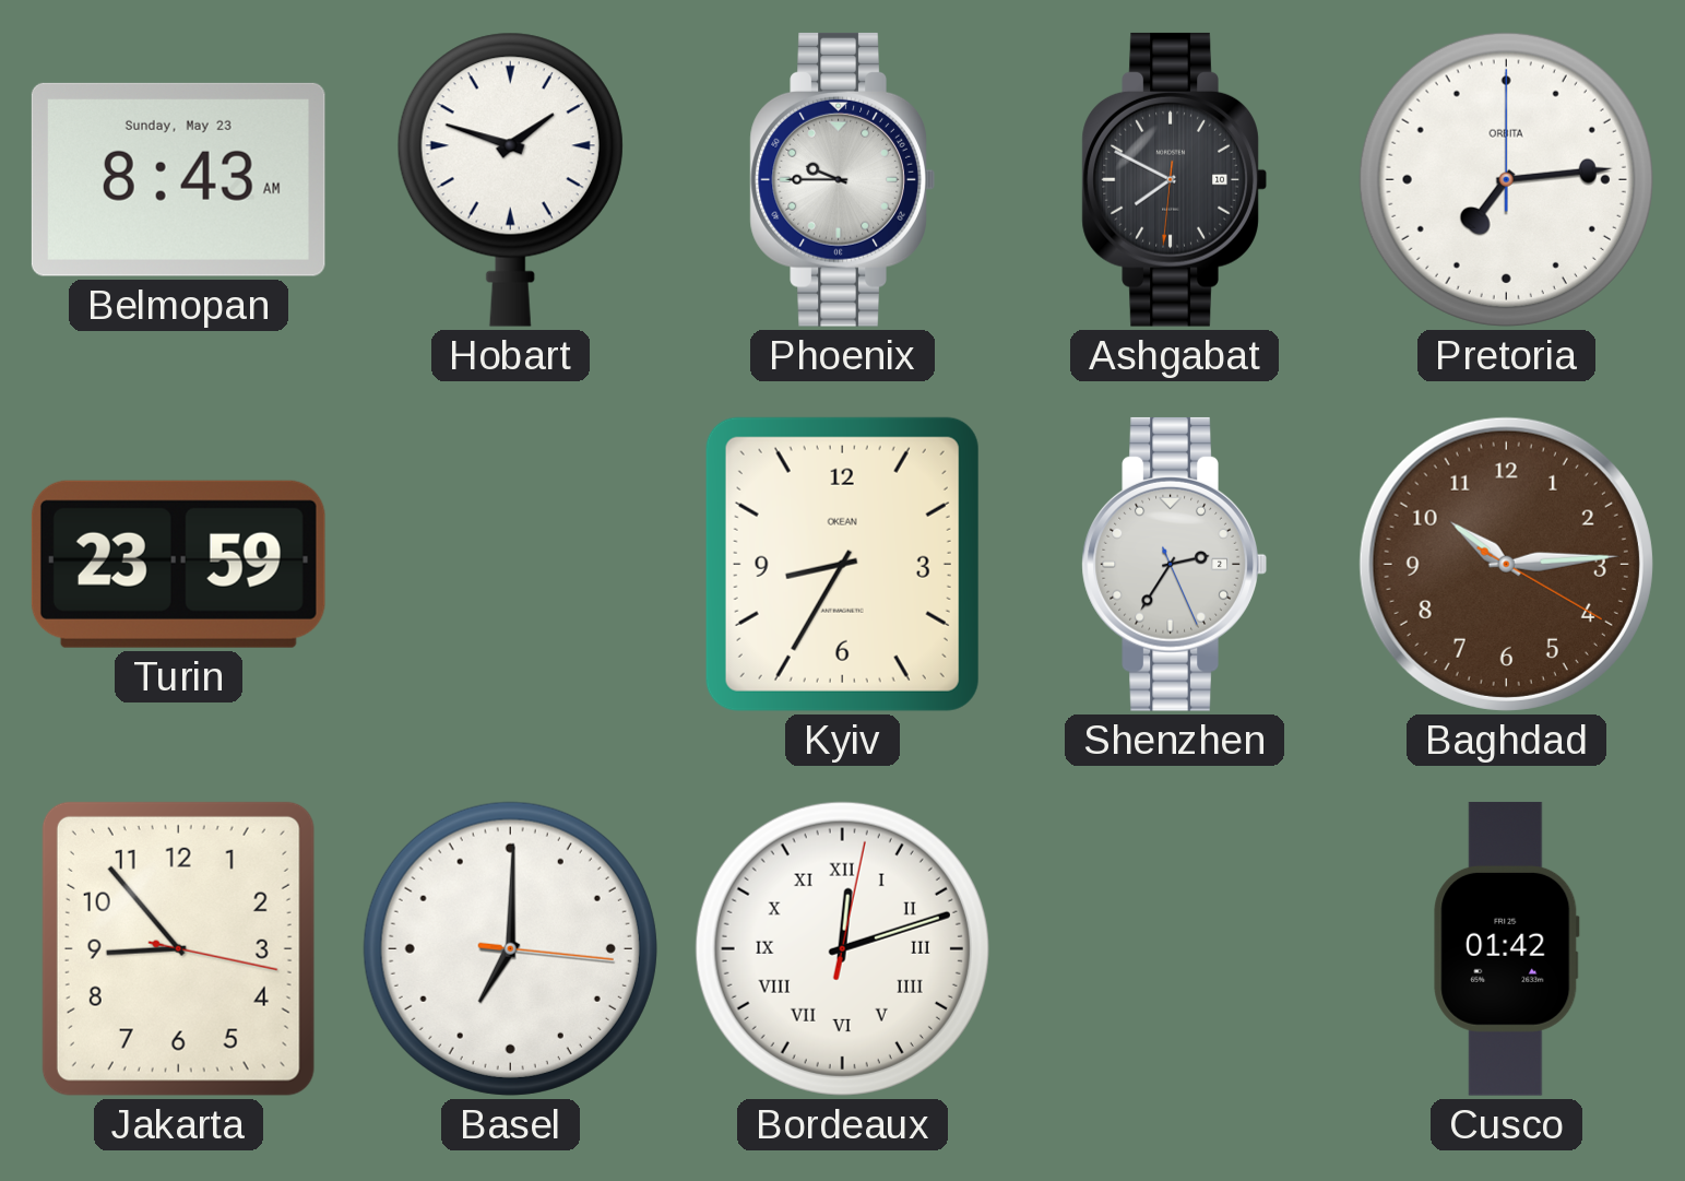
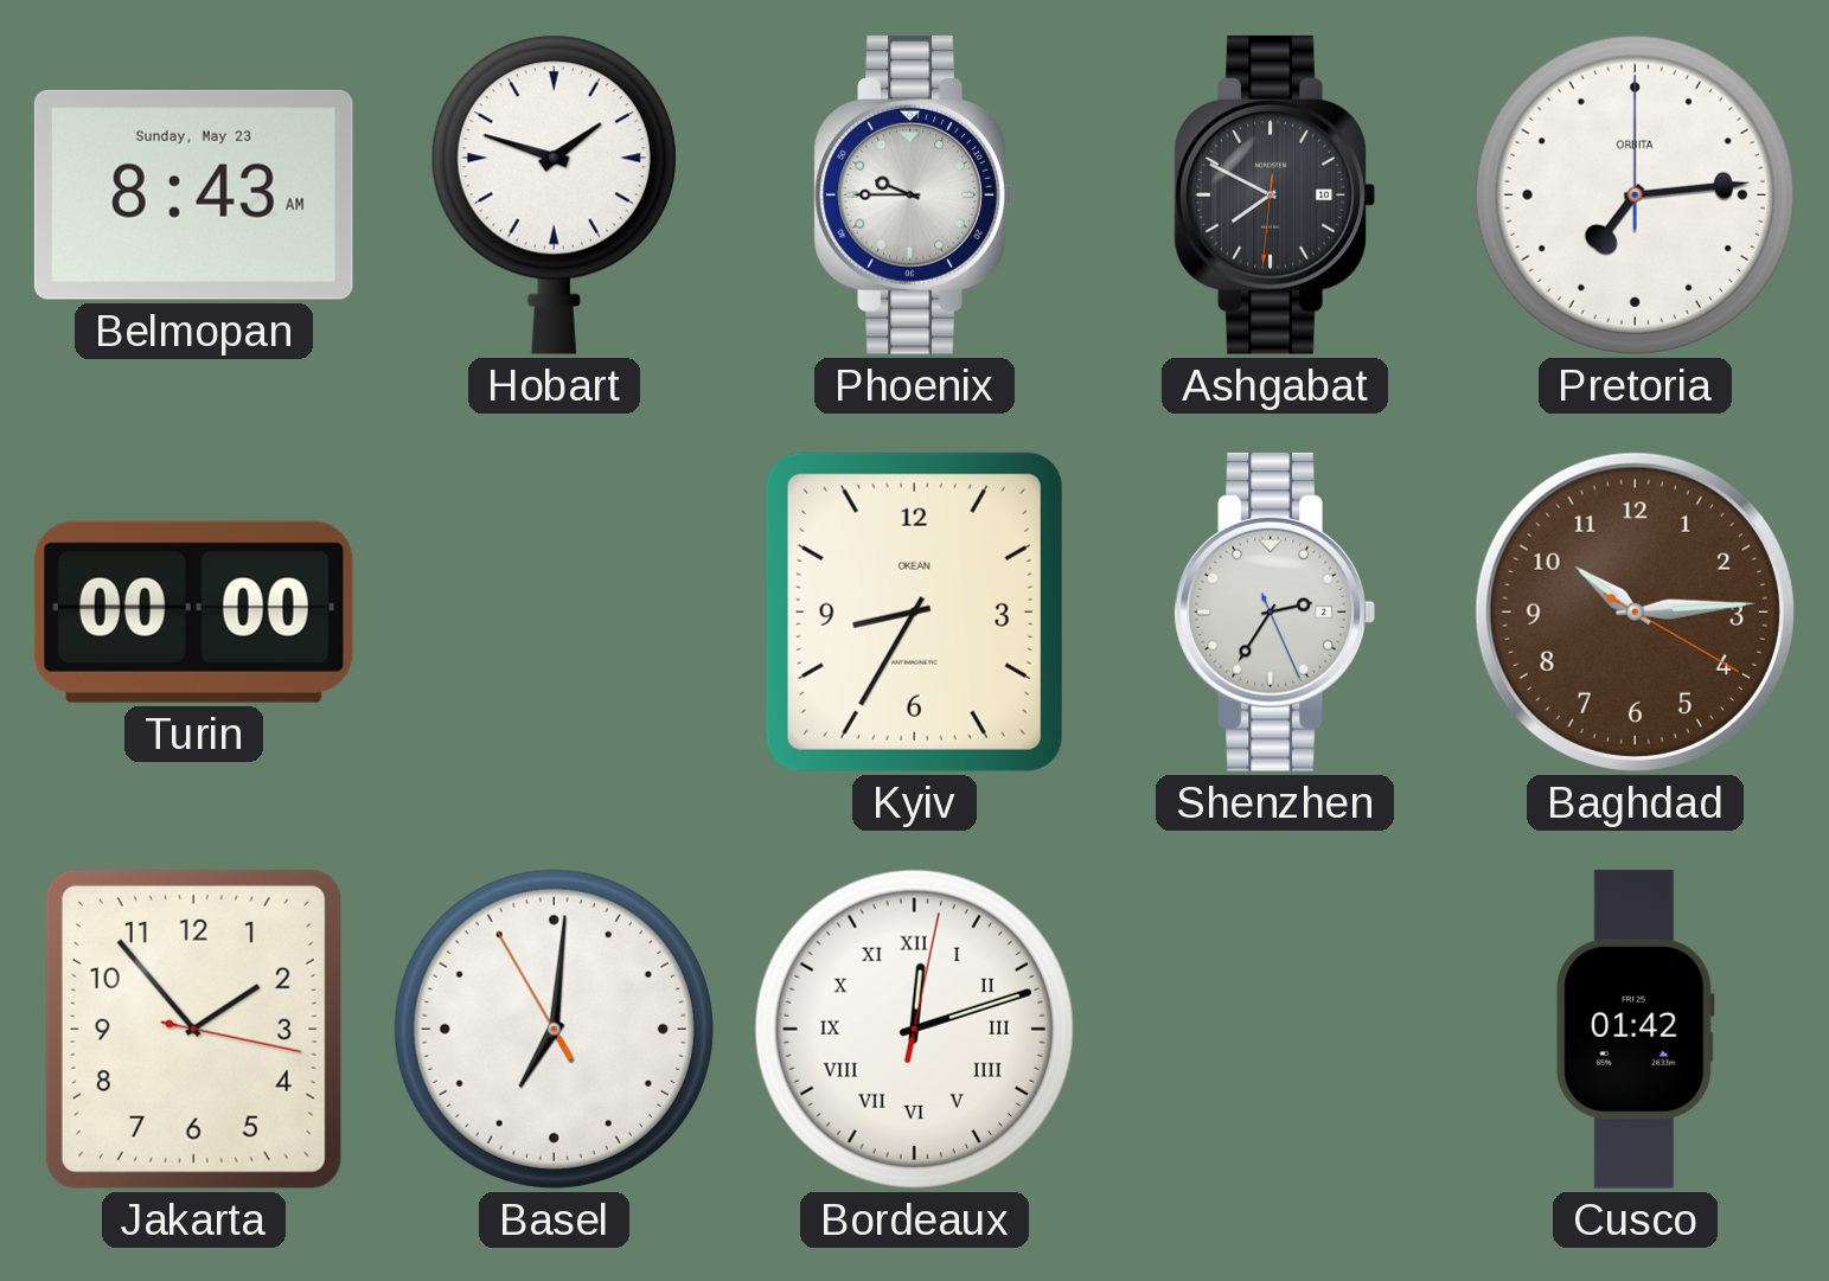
Turin: 23:59 -> 00:00
Jakarta: 8:53 -> 1:53
Basel: 7:00:16 -> 7:00:55
